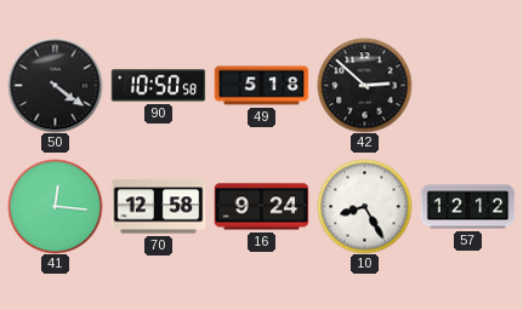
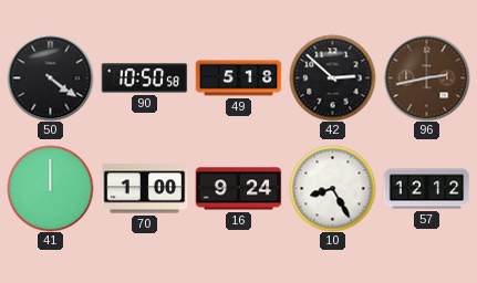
96: none -> 2:43
41: 12:16 -> 12:00
70: 12:58 -> 1:00
